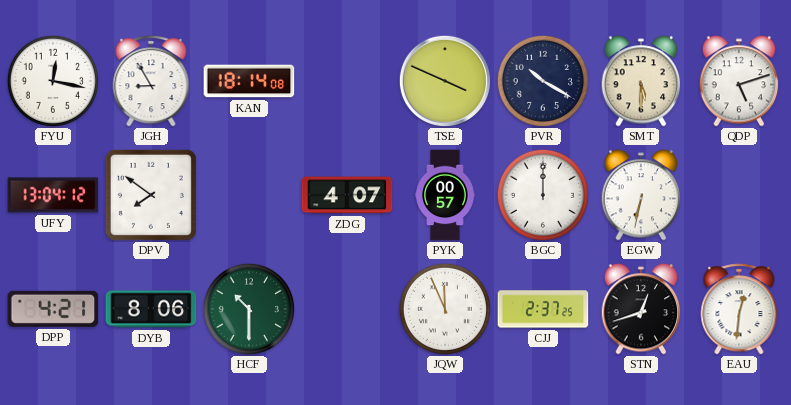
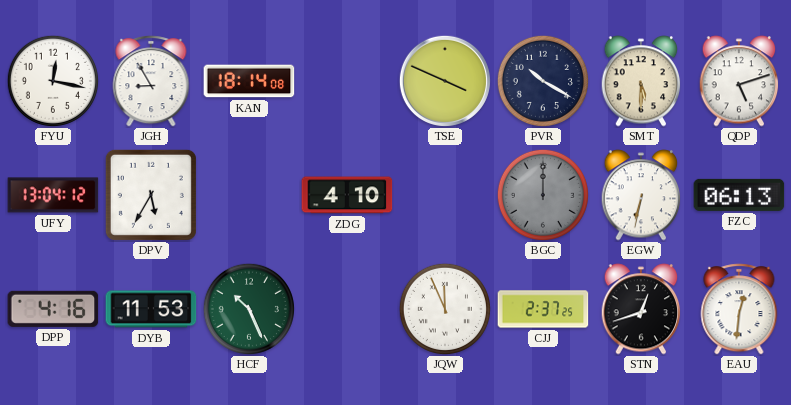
DPV: 7:51 -> 5:35
ZDG: 4:07 -> 4:10
PYK: 00:57 -> none
BGC dial: white -> grey
FZC: none -> 06:13
DPP: 4:21 -> 4:16
DYB: 8:06 -> 11:53
HCF: 10:30 -> 10:26
